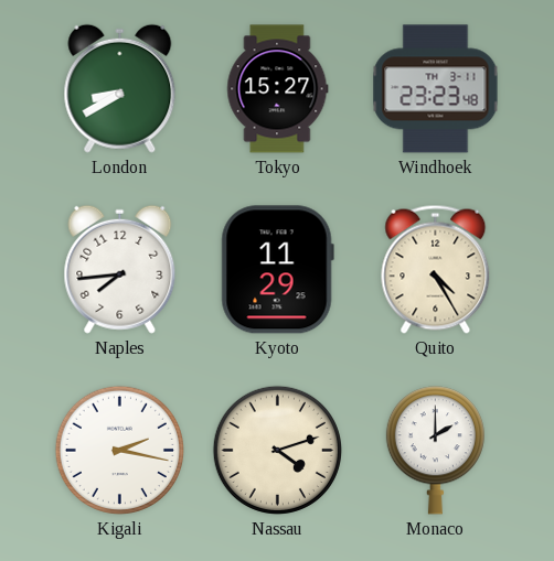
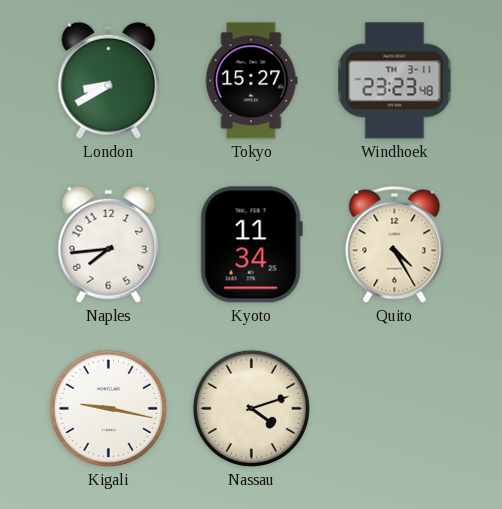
Kyoto: 11:29 -> 11:34
Kigali: 2:17 -> 9:17
Monaco: 2:00 -> none
